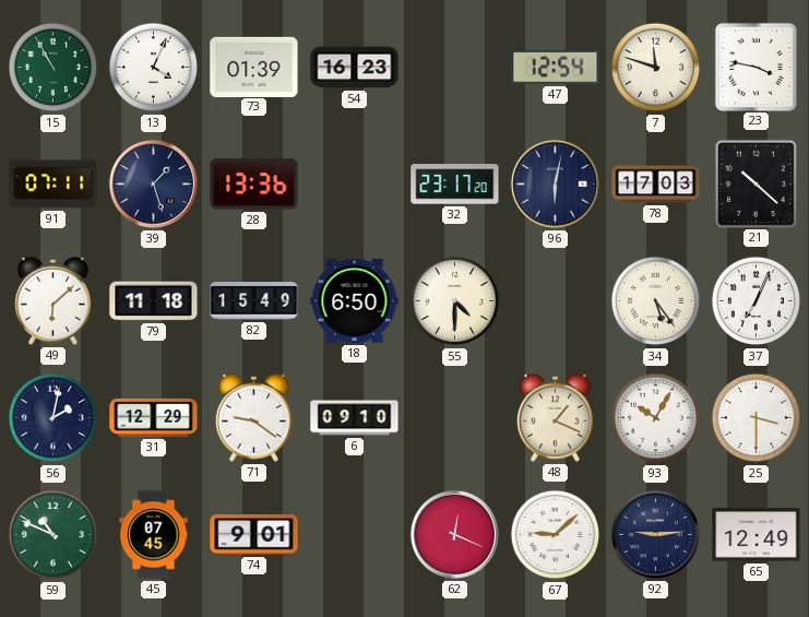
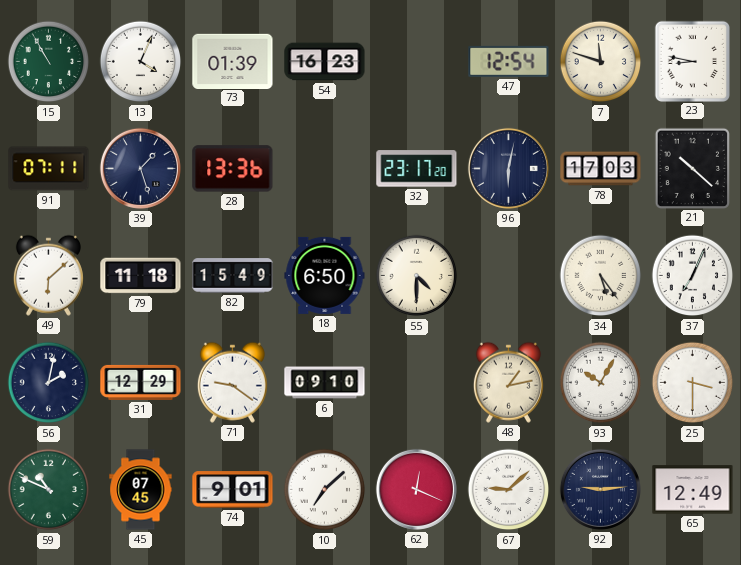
23: 3:47 -> 8:47
48: 1:19 -> 1:13
10: none -> 7:08
